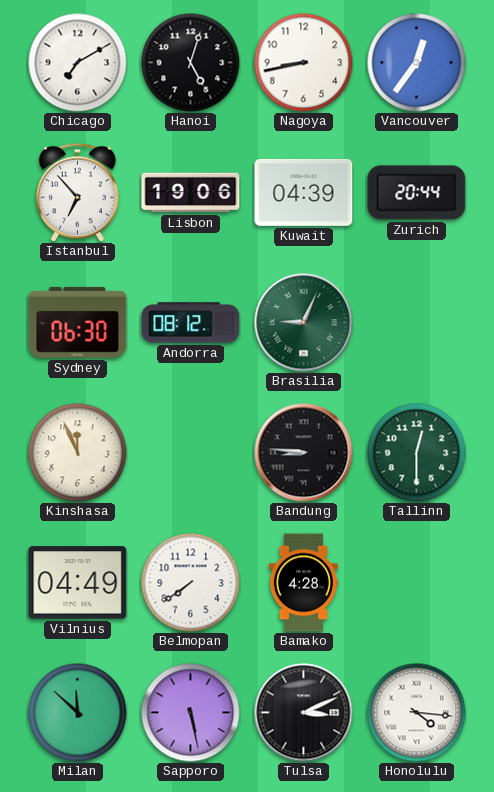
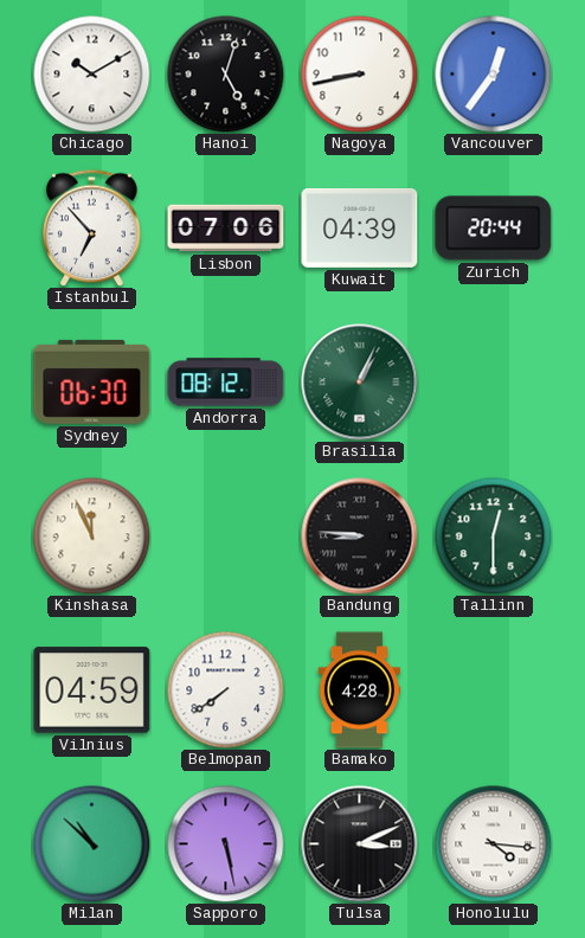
Chicago: 7:10 -> 10:10
Lisbon: 19:06 -> 07:06
Brasilia: 9:04 -> 1:04
Vilnius: 04:49 -> 04:59
Milan: 11:52 -> 10:52
